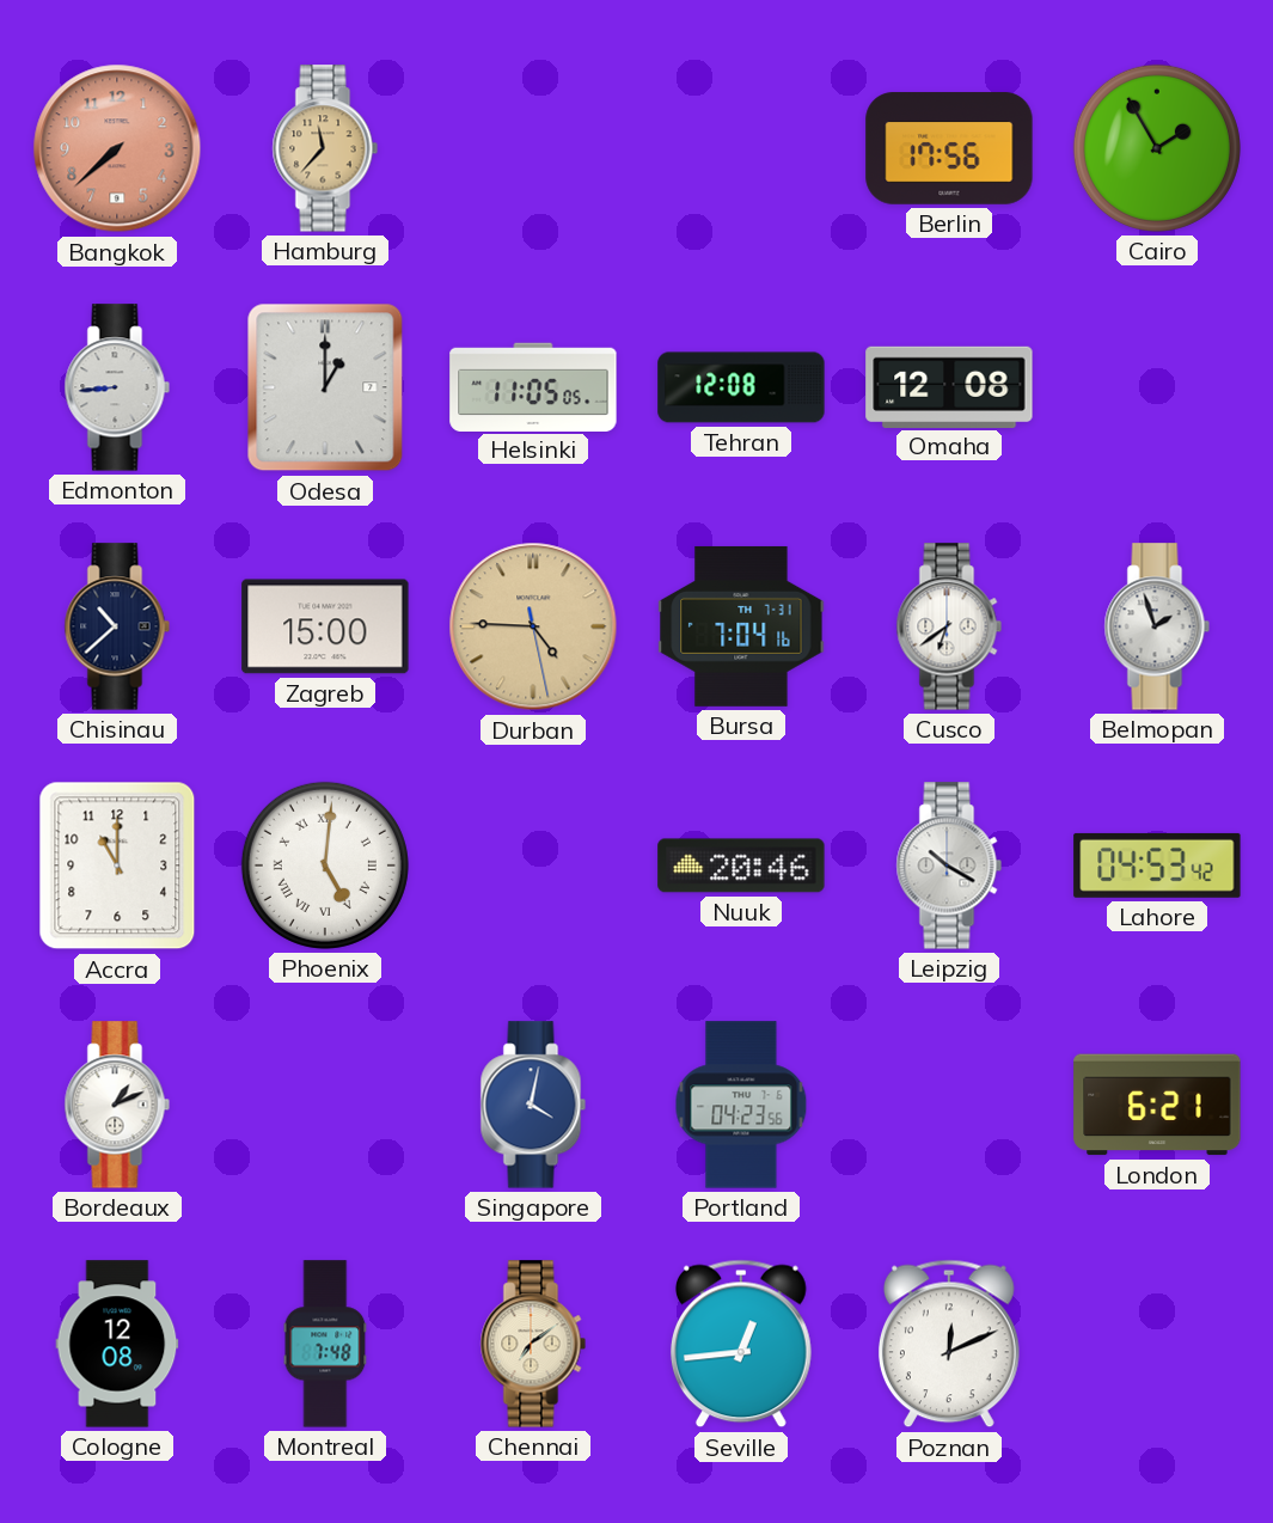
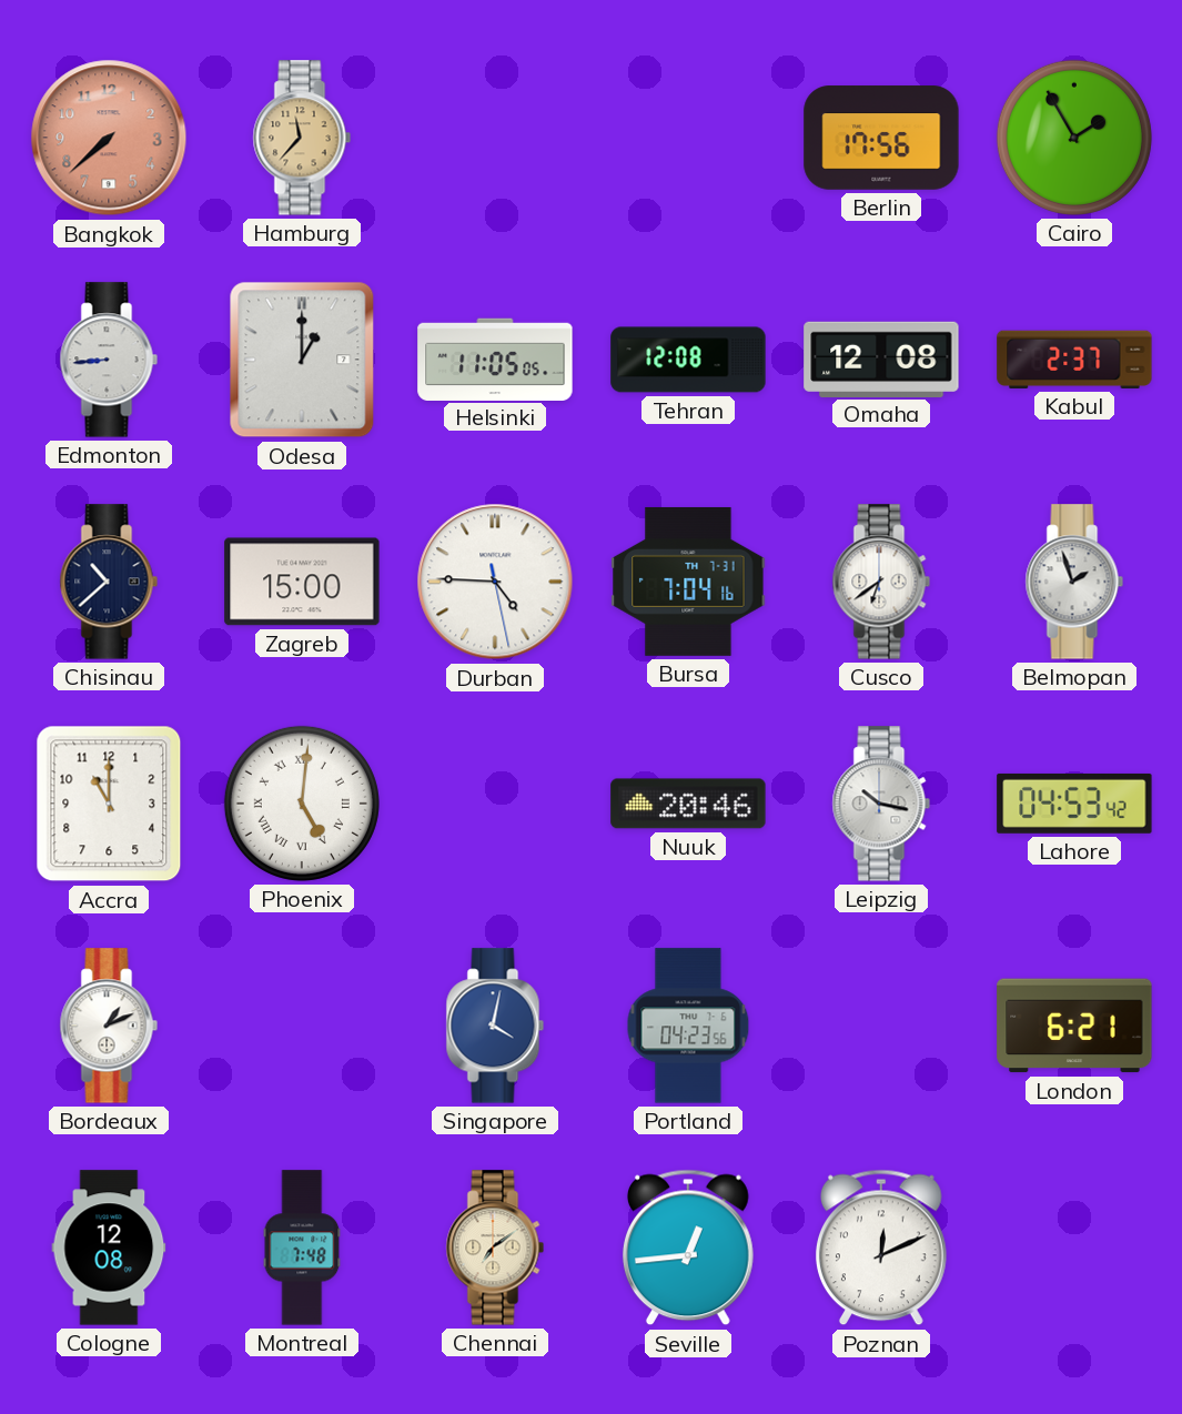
Kabul: none -> 2:37
Durban dial: champagne -> white
Leipzig: 10:20 -> 10:17
